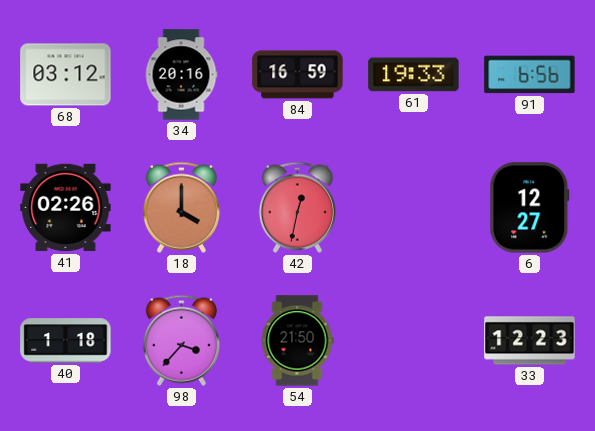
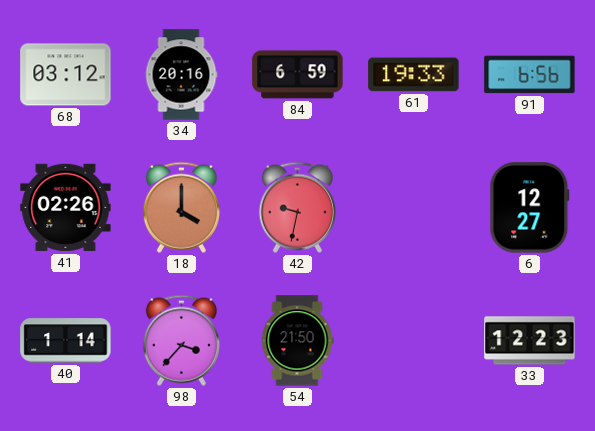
84: 16:59 -> 6:59
42: 12:32 -> 9:32
40: 1:18 -> 1:14
